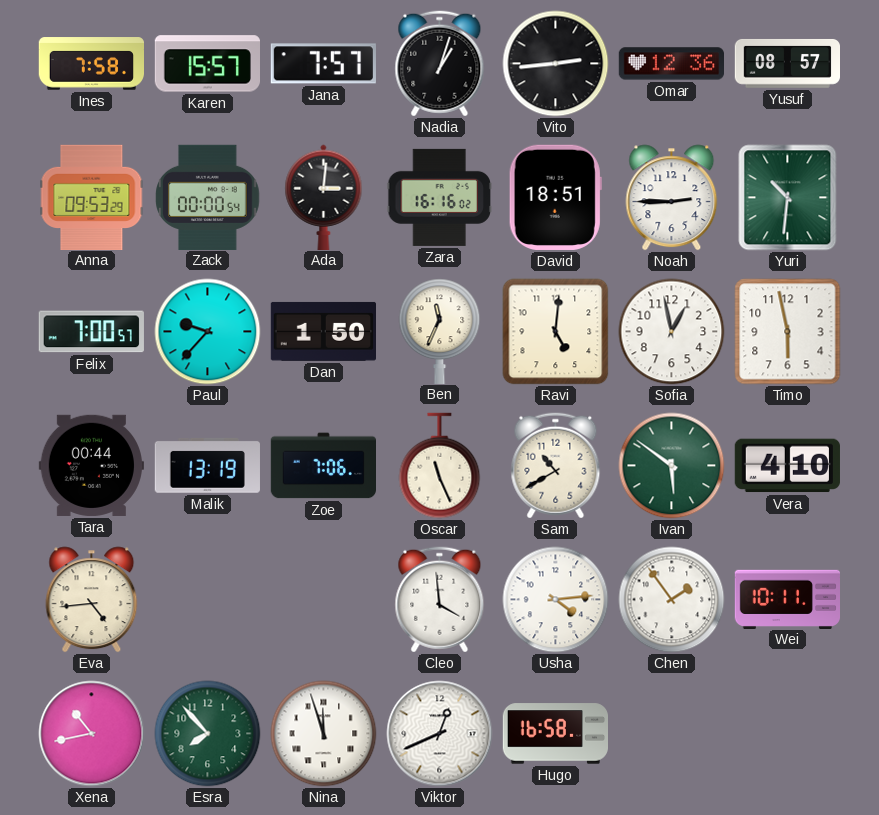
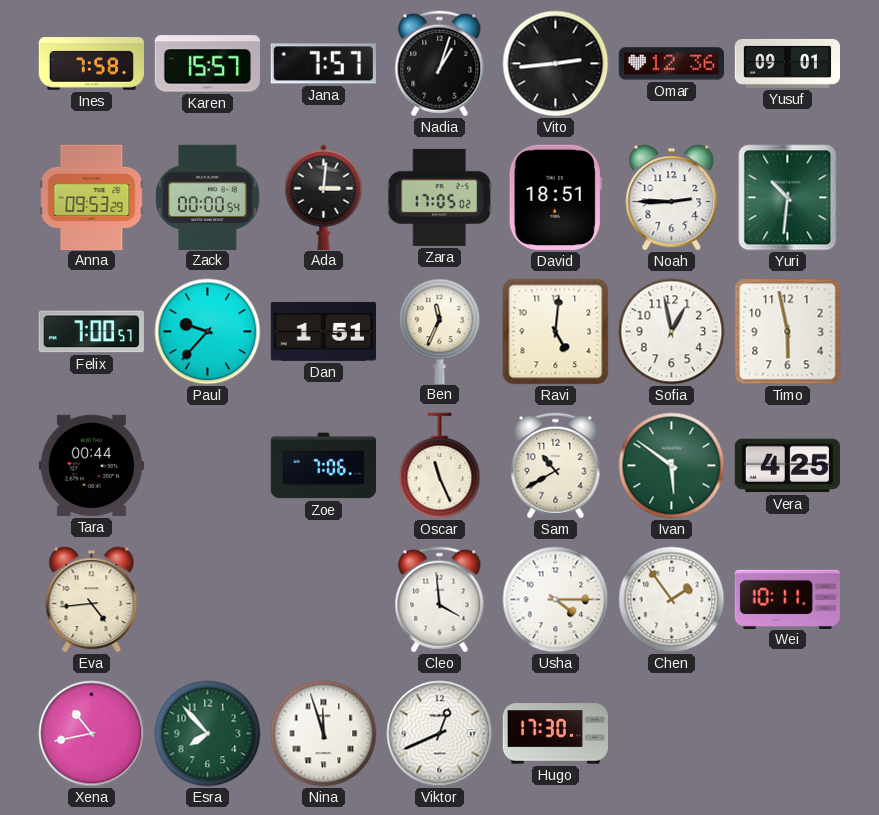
Yusuf: 08:57 -> 09:01
Zara: 16:16 -> 17:05
Dan: 1:50 -> 1:51
Malik: 13:19 -> none
Vera: 4:10 -> 4:25
Usha: 4:14 -> 4:15
Hugo: 16:58 -> 17:30
